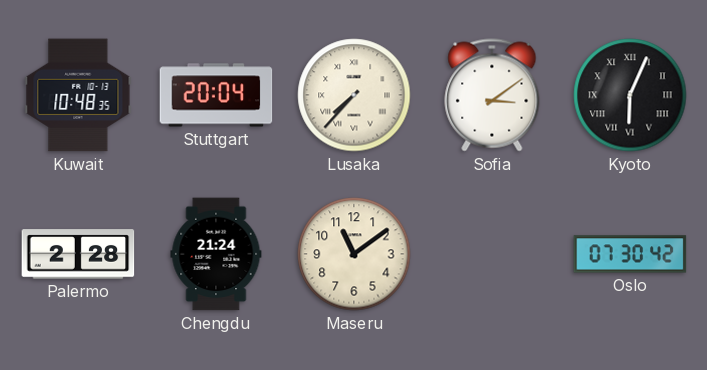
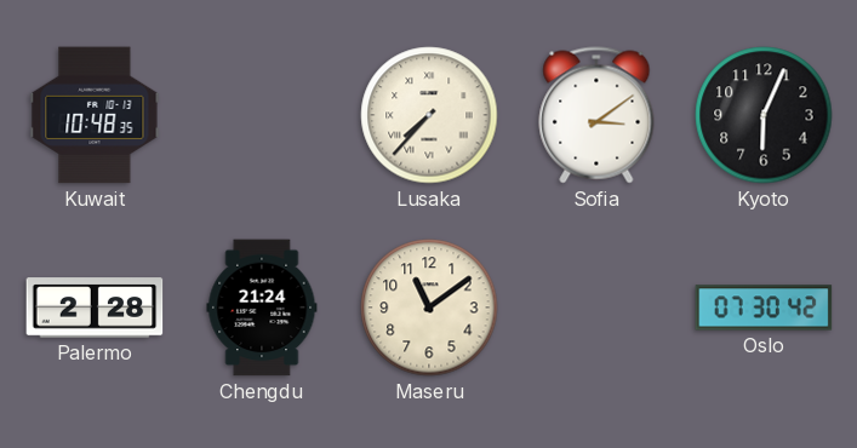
Stuttgart: 20:04 -> none
Kyoto numerals: Roman -> Arabic
